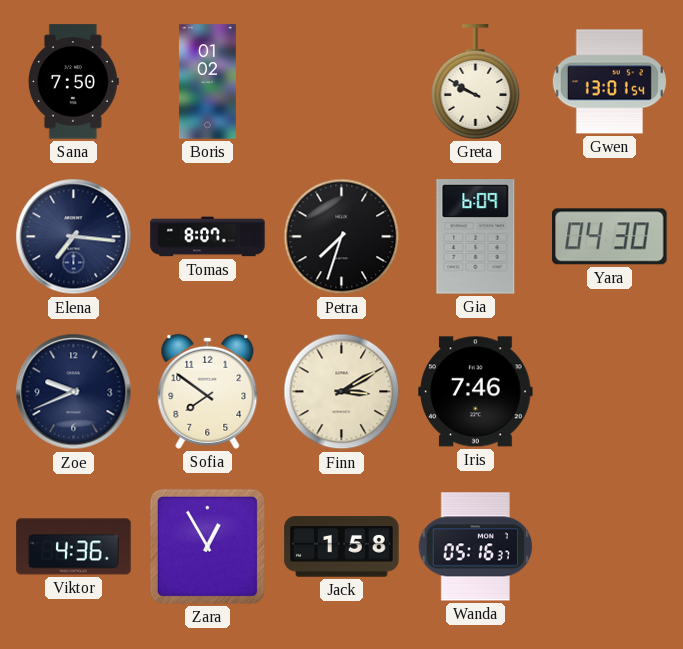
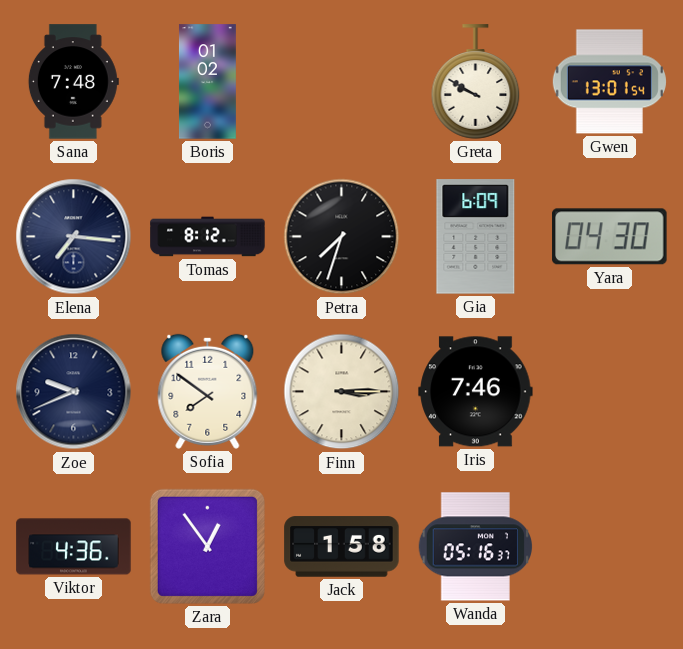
Sana: 7:50 -> 7:48
Tomas: 8:07 -> 8:12
Finn: 3:10 -> 3:15
Zara: 12:55 -> 12:54
